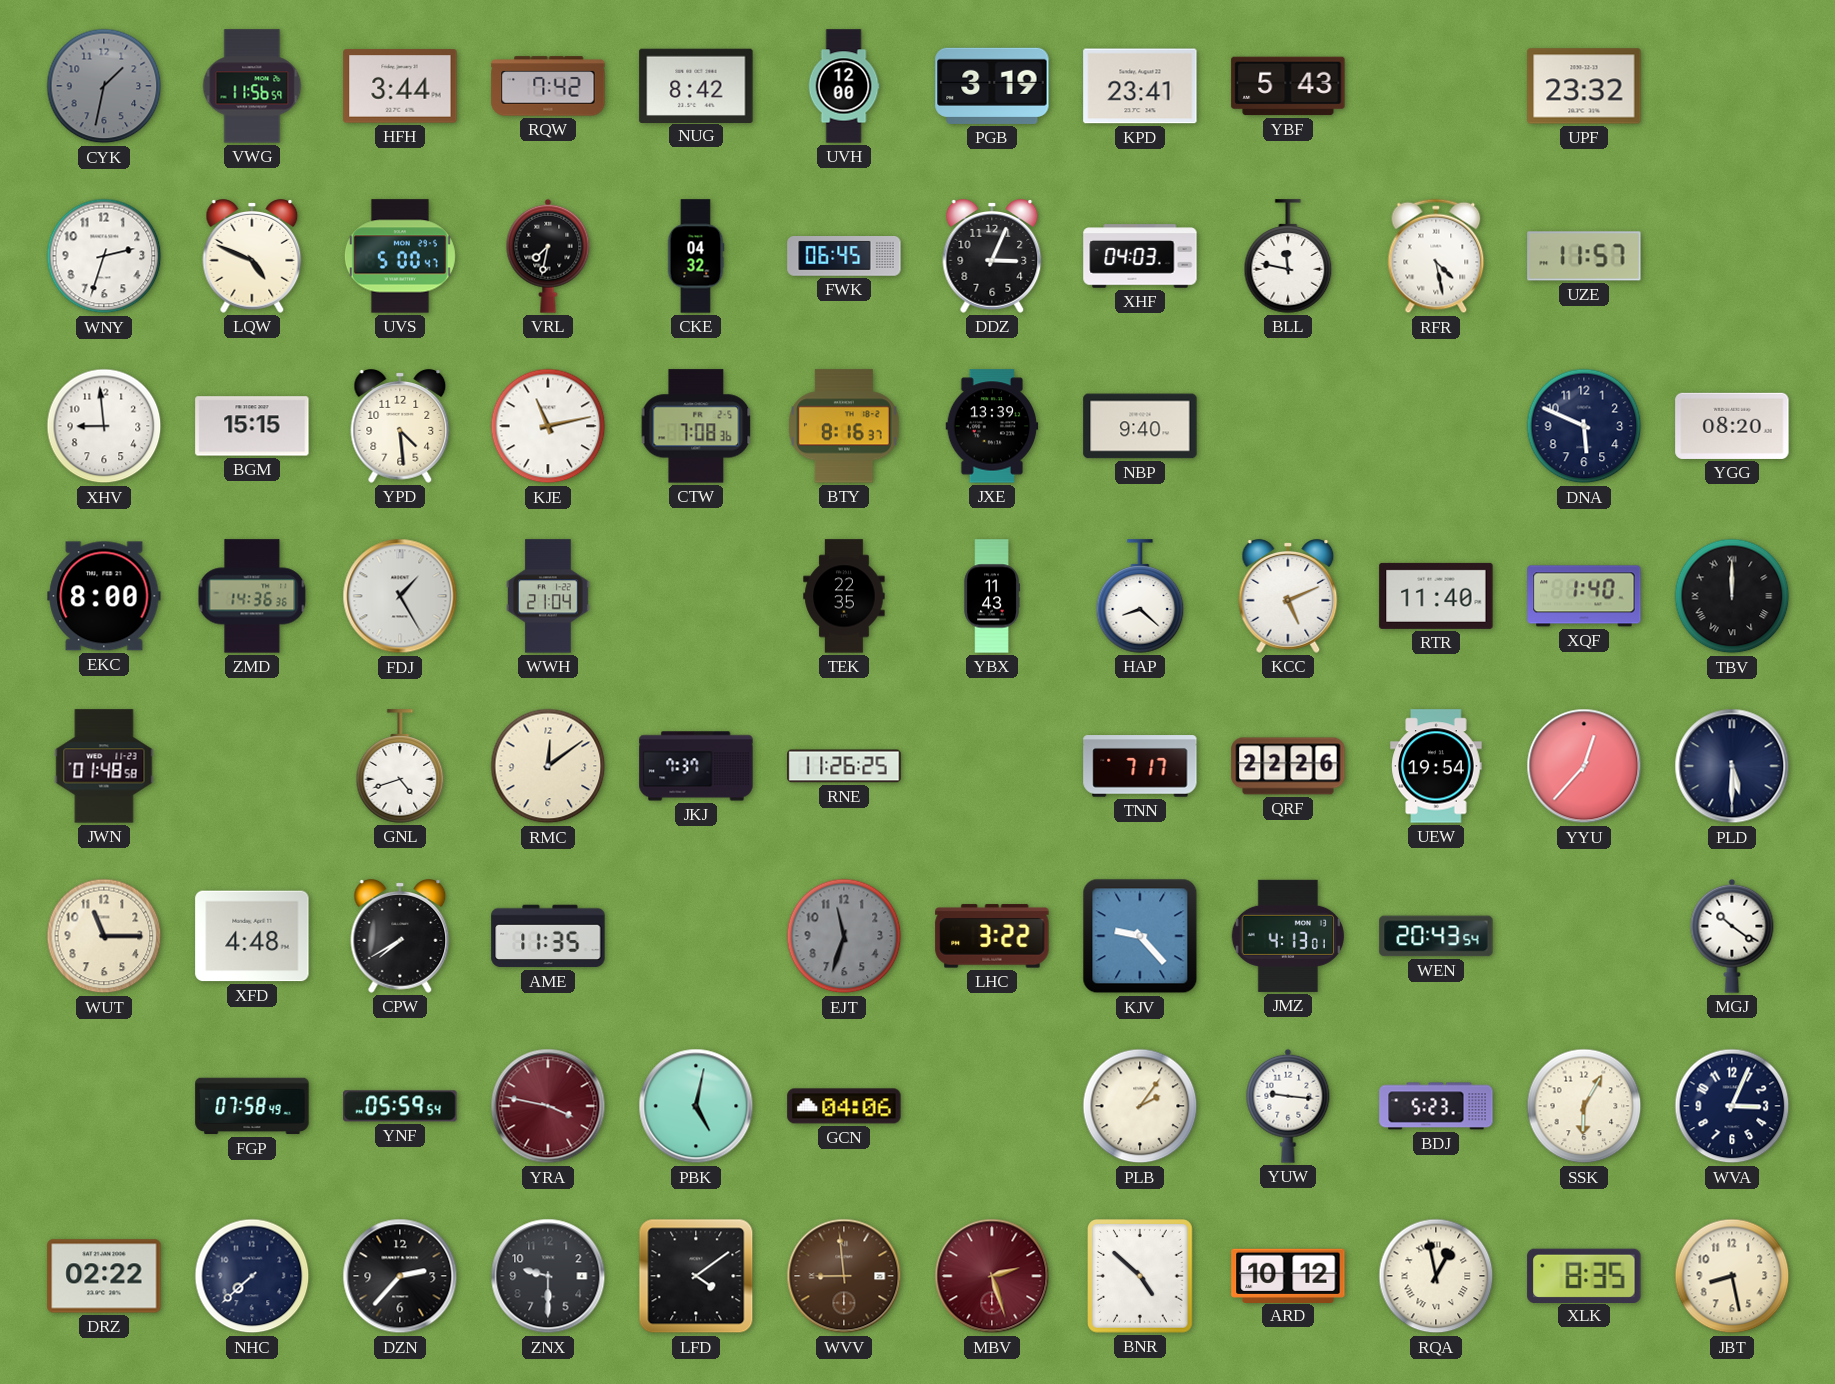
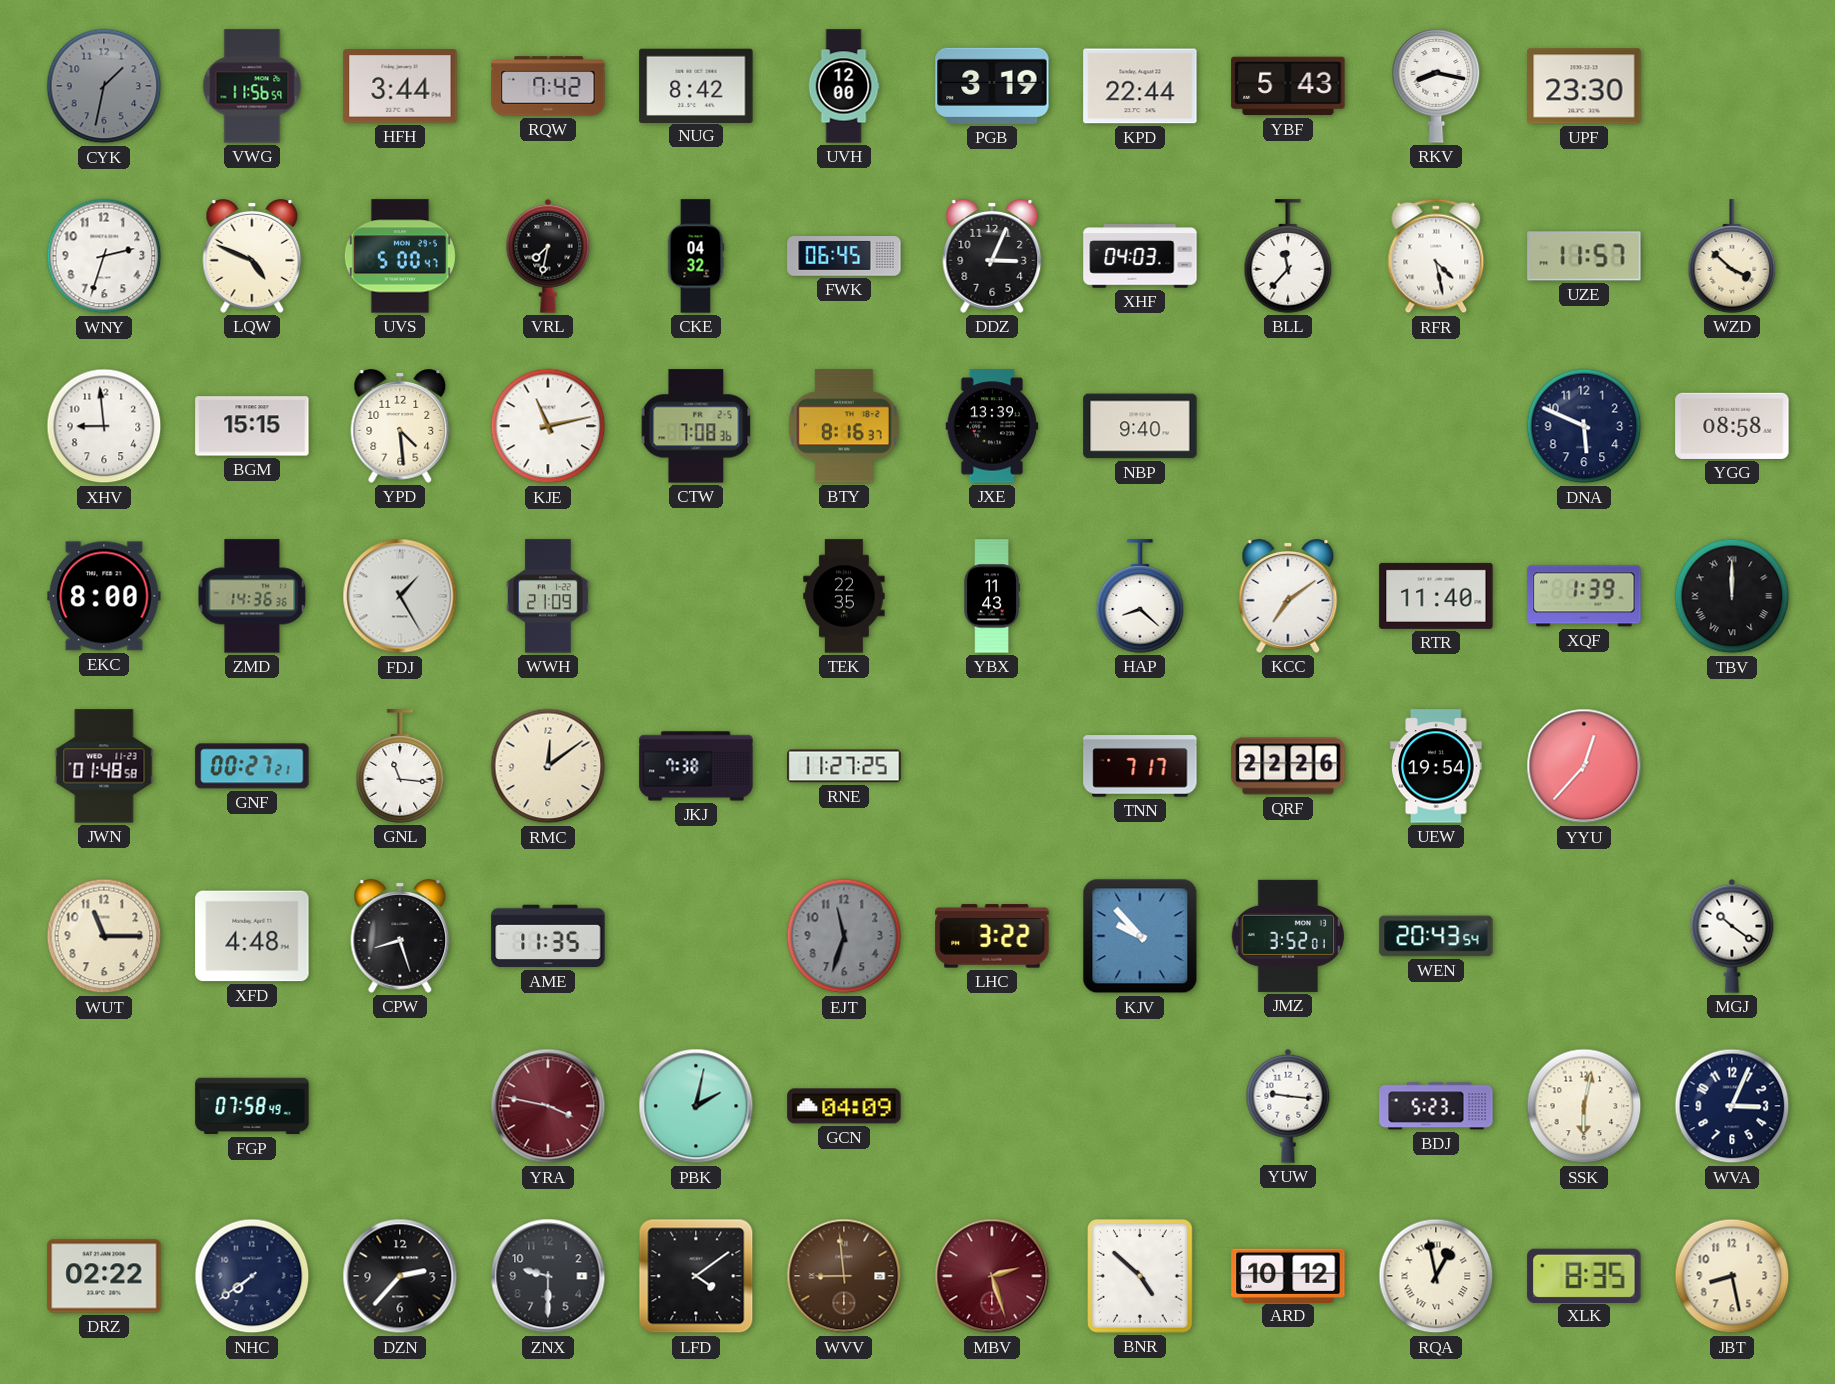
KPD: 23:41 -> 22:44
RKV: none -> 8:17
UPF: 23:32 -> 23:30
BLL: 11:47 -> 11:37
WZD: none -> 3:52
YGG: 08:20 -> 08:58
WWH: 21:04 -> 21:09
KCC: 5:11 -> 7:09
XQF: 1:40 -> 1:39
GNF: none -> 00:27
GNL: 4:42 -> 11:16
JKJ: 7:37 -> 7:38
RNE: 11:26 -> 11:27
PLD: 5:30 -> none
CPW: 7:40 -> 8:27
KJV: 9:23 -> 9:53
JMZ: 4:13 -> 3:52
YNF: 05:59 -> none
PBK: 5:02 -> 2:02
GCN: 04:06 -> 04:09
PLB: 2:06 -> none
SSK: 6:05 -> 6:02
NHC: 7:38 -> 7:39
